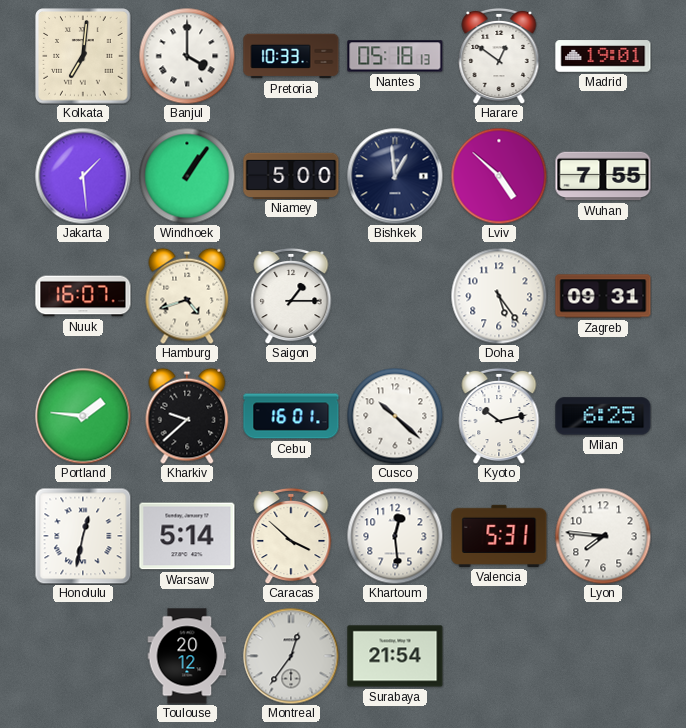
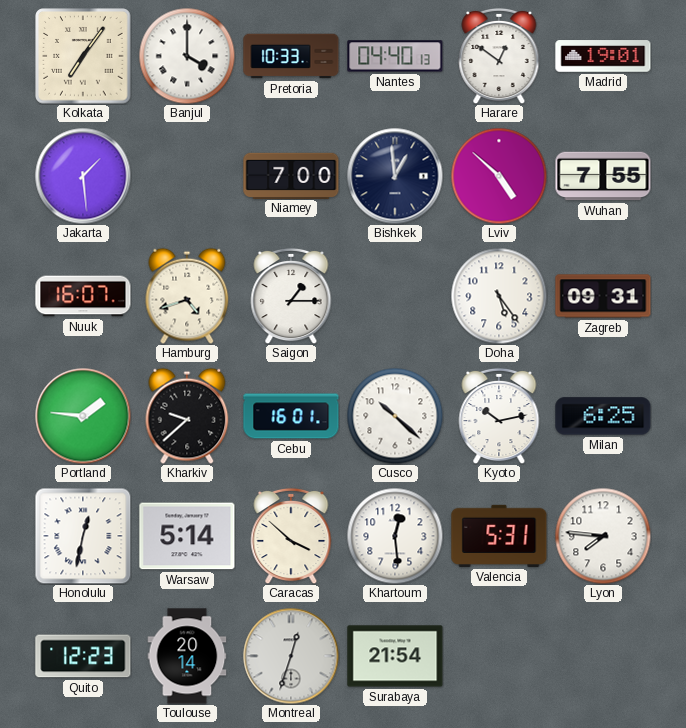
Kolkata: 7:01 -> 7:06
Nantes: 05:18 -> 04:40
Windhoek: 1:06 -> none
Niamey: 5:00 -> 7:00
Quito: none -> 12:23
Toulouse: 20:12 -> 20:14
Montreal: 12:36 -> 12:33
